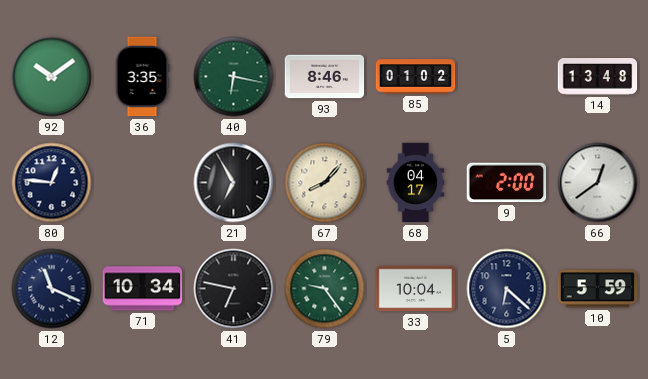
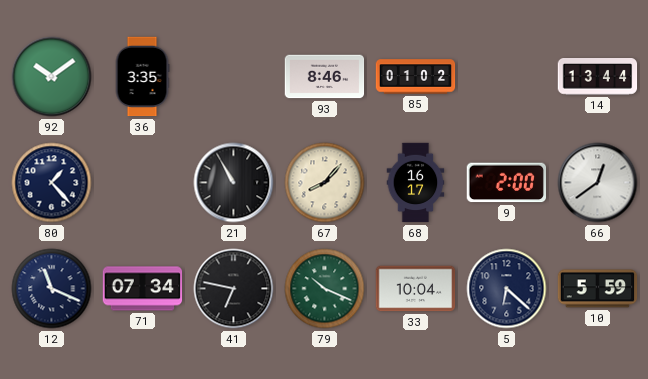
40: 6:17 -> none
14: 13:48 -> 13:44
80: 12:46 -> 1:23
21: 6:55 -> 10:55
68: 04:17 -> 16:17
71: 10:34 -> 07:34
79: 9:24 -> 10:19
